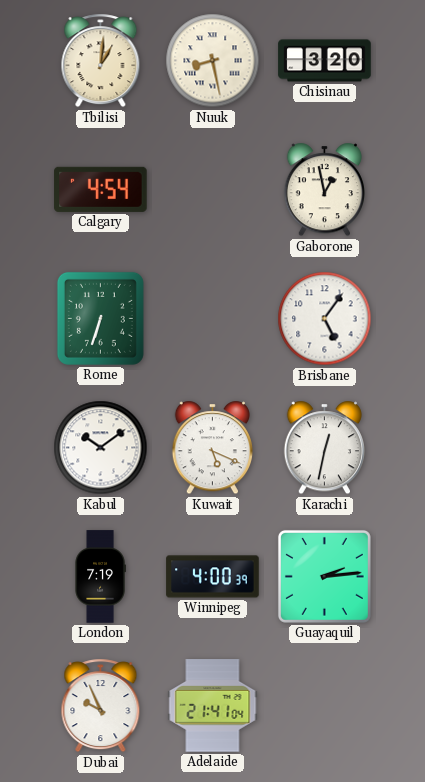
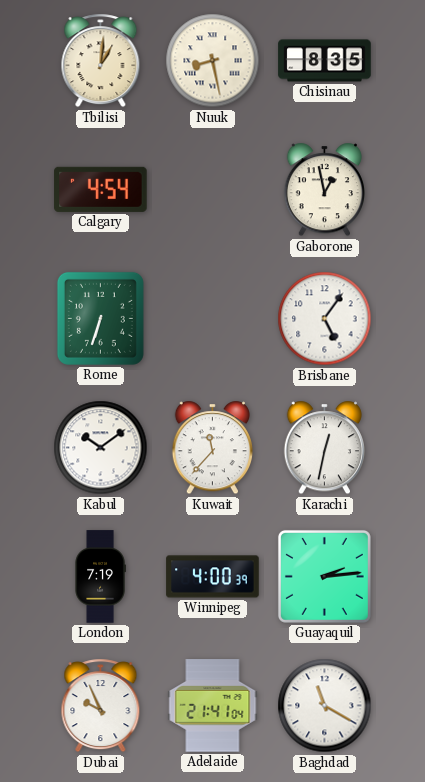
Chisinau: 3:20 -> 8:35
Kuwait: 5:19 -> 11:37
Baghdad: none -> 11:20
